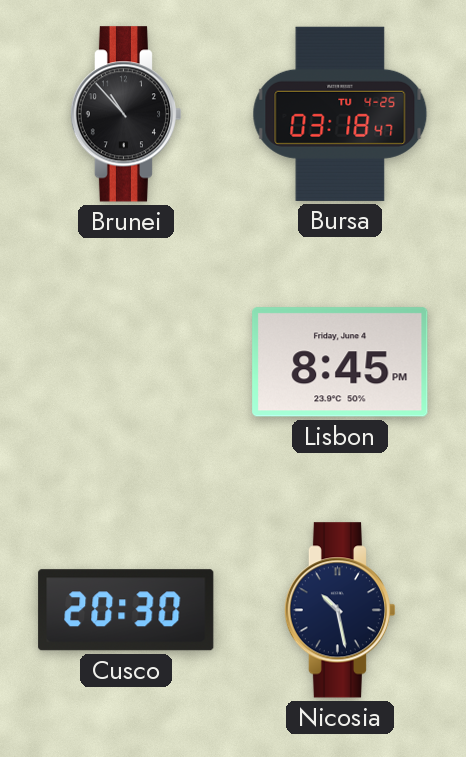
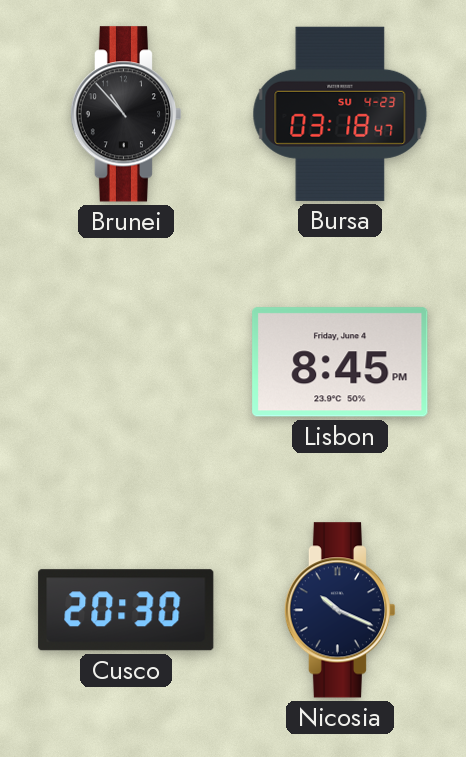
Bursa date: TU 4-25 -> SU 4-23
Nicosia: 10:28 -> 10:19
